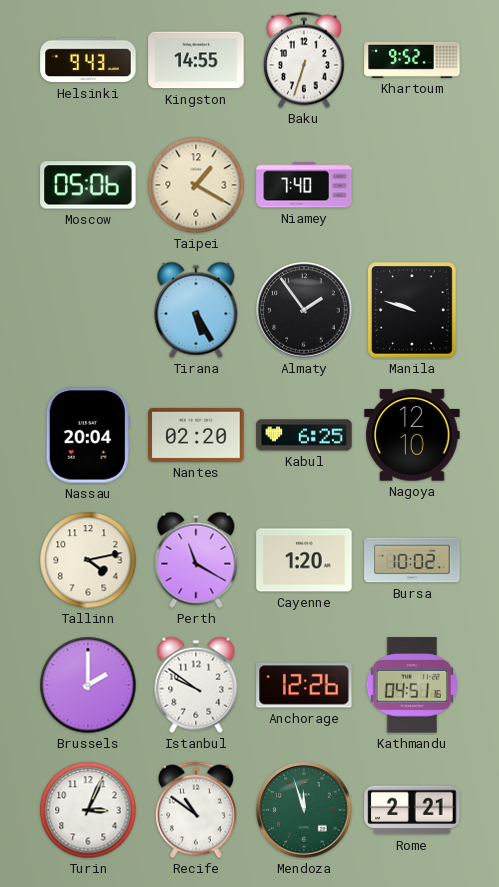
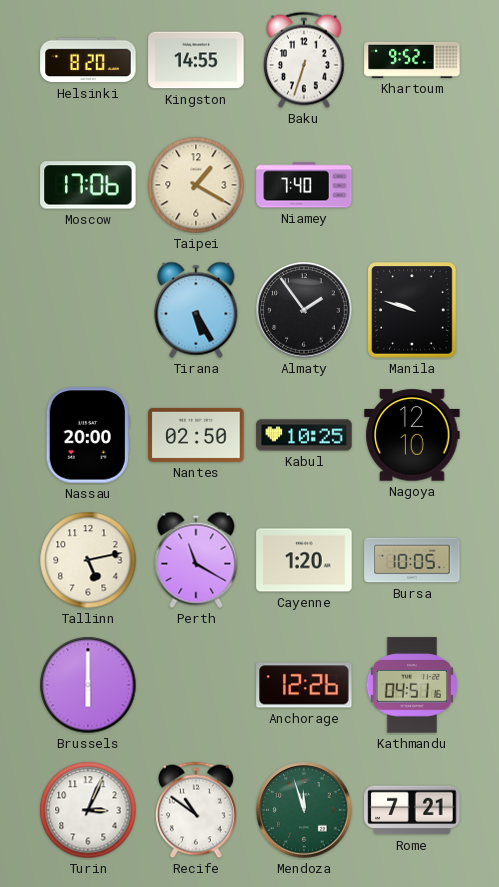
Helsinki: 9:43 -> 8:20
Moscow: 05:06 -> 17:06
Nassau: 20:04 -> 20:00
Nantes: 02:20 -> 02:50
Kabul: 6:25 -> 10:25
Tallinn: 4:13 -> 5:13
Bursa: 10:02 -> 10:05
Brussels: 2:00 -> 6:00
Istanbul: 9:51 -> none
Rome: 2:21 -> 7:21
